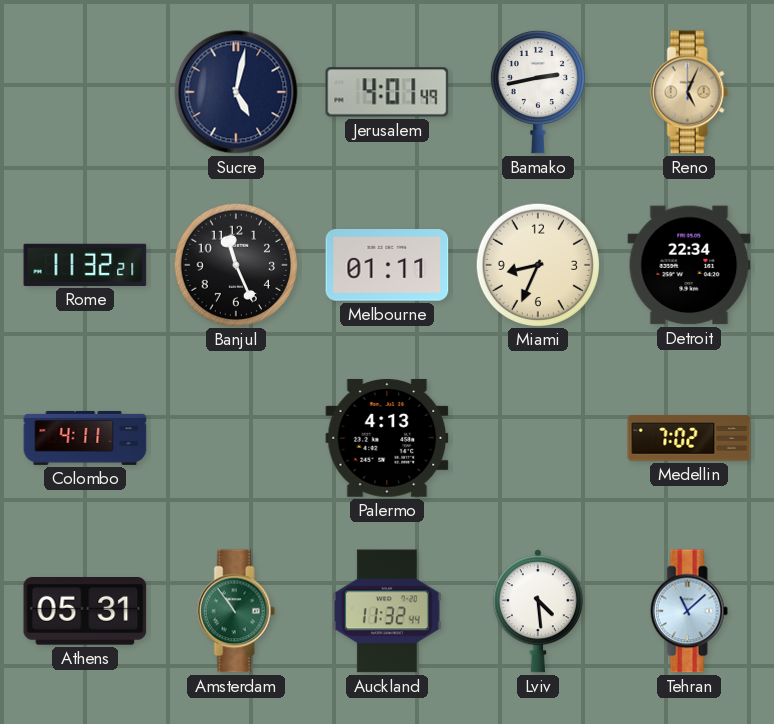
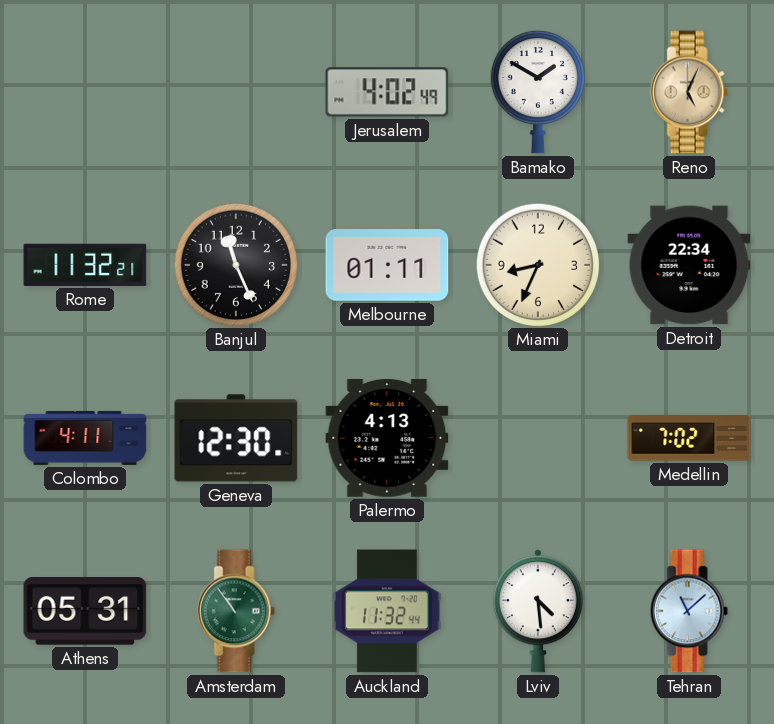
Sucre: 5:02 -> none
Jerusalem: 4:01 -> 4:02
Bamako: 2:43 -> 1:50
Geneva: none -> 12:30
